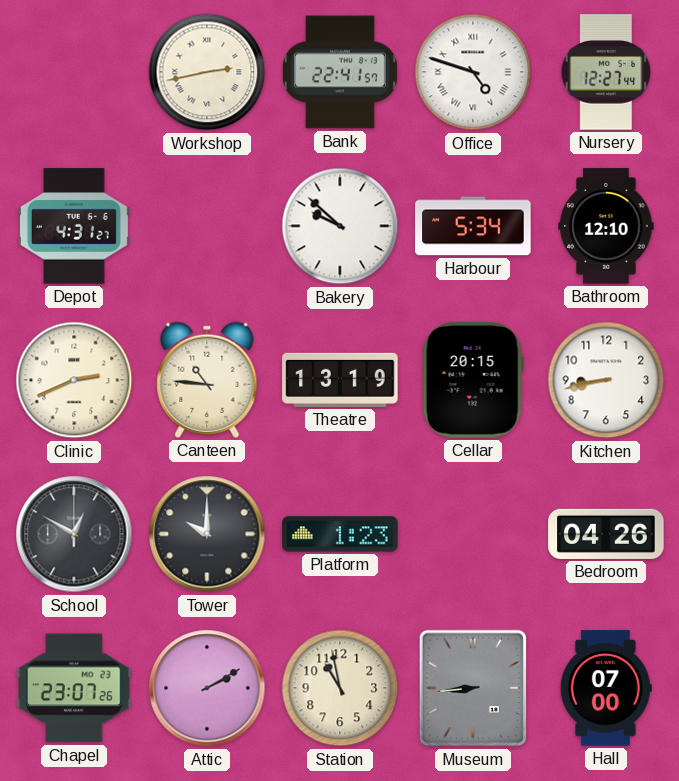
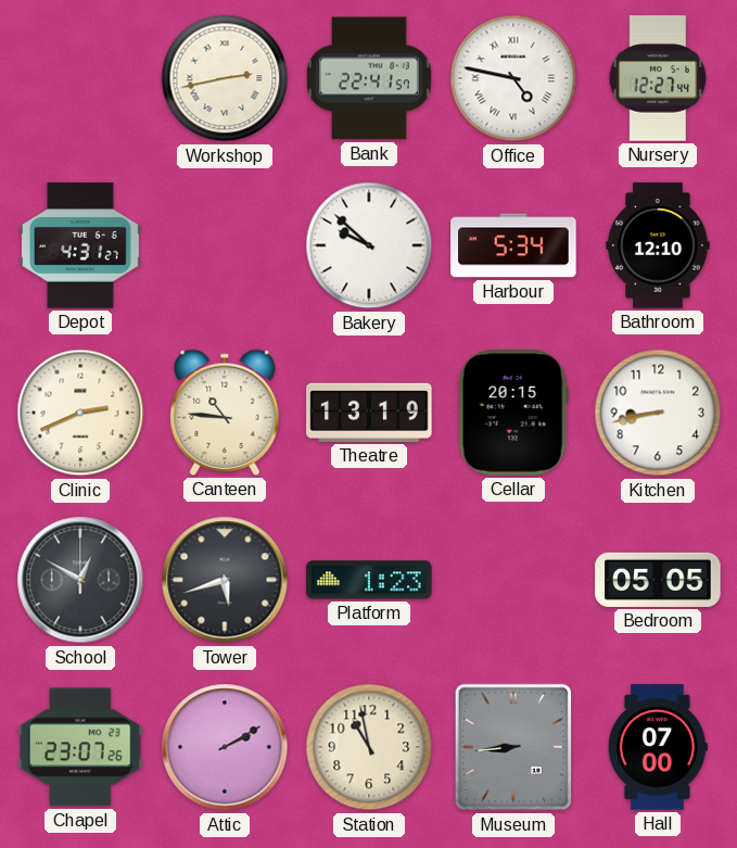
Office: 4:48 -> 4:47
Tower: 10:00 -> 5:42
Bedroom: 04:26 -> 05:05
